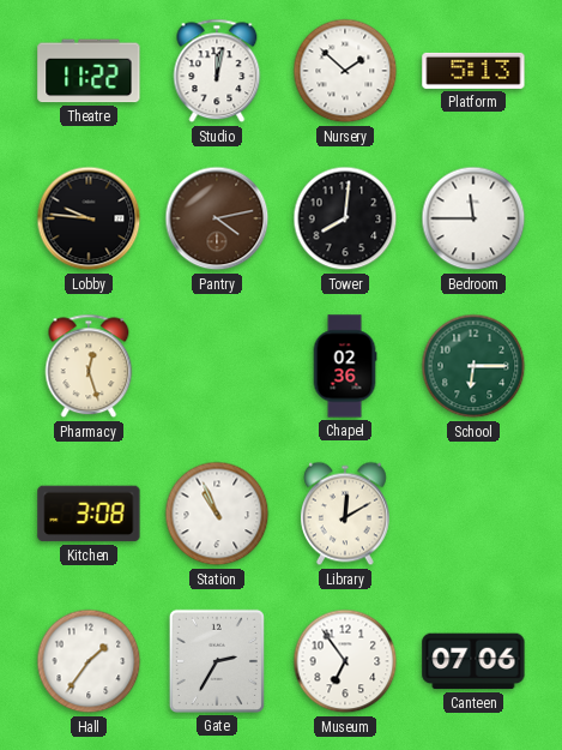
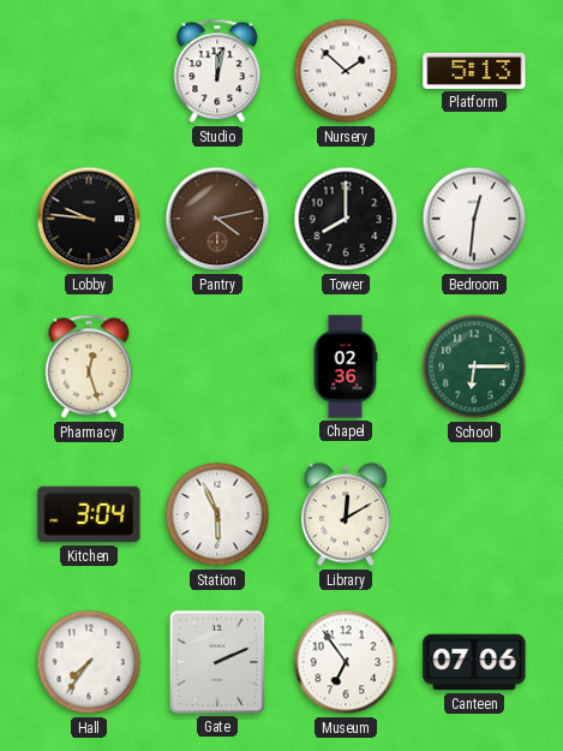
Theatre: 11:22 -> none
Tower: 8:01 -> 8:00
Bedroom: 11:45 -> 12:31
Kitchen: 3:08 -> 3:04
Station: 10:56 -> 5:56
Hall: 1:36 -> 7:36
Gate: 2:35 -> 2:11
